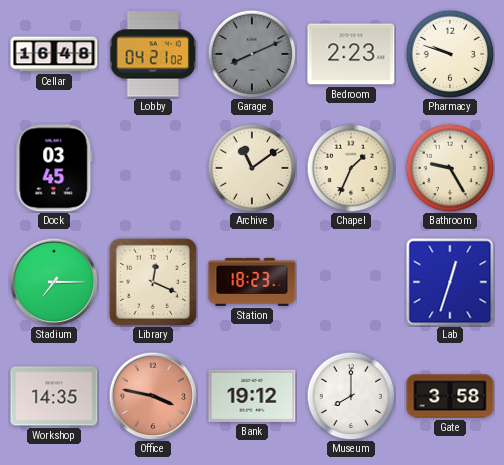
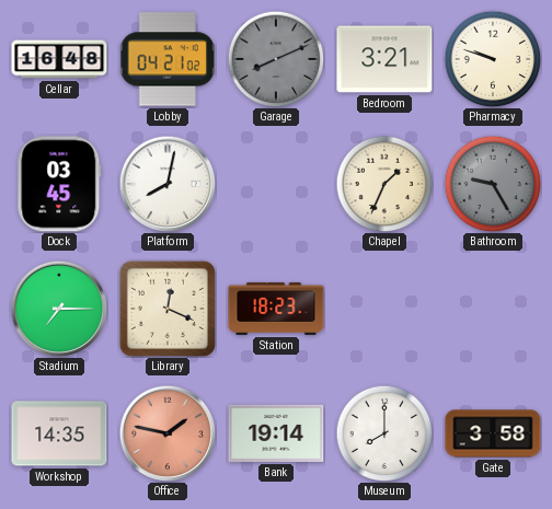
Bedroom: 2:23 -> 3:21
Platform: none -> 8:02
Archive: 11:09 -> none
Bathroom dial: cream -> grey
Lab: 12:33 -> none
Office: 3:47 -> 1:47
Bank: 19:12 -> 19:14
